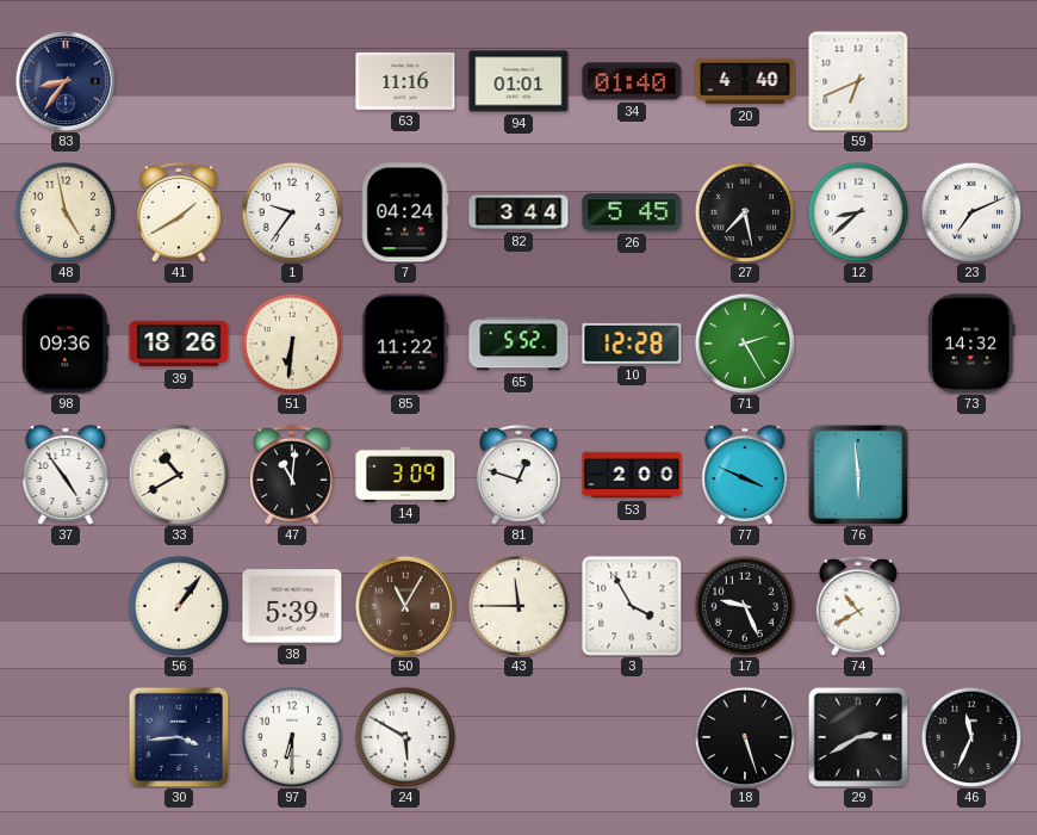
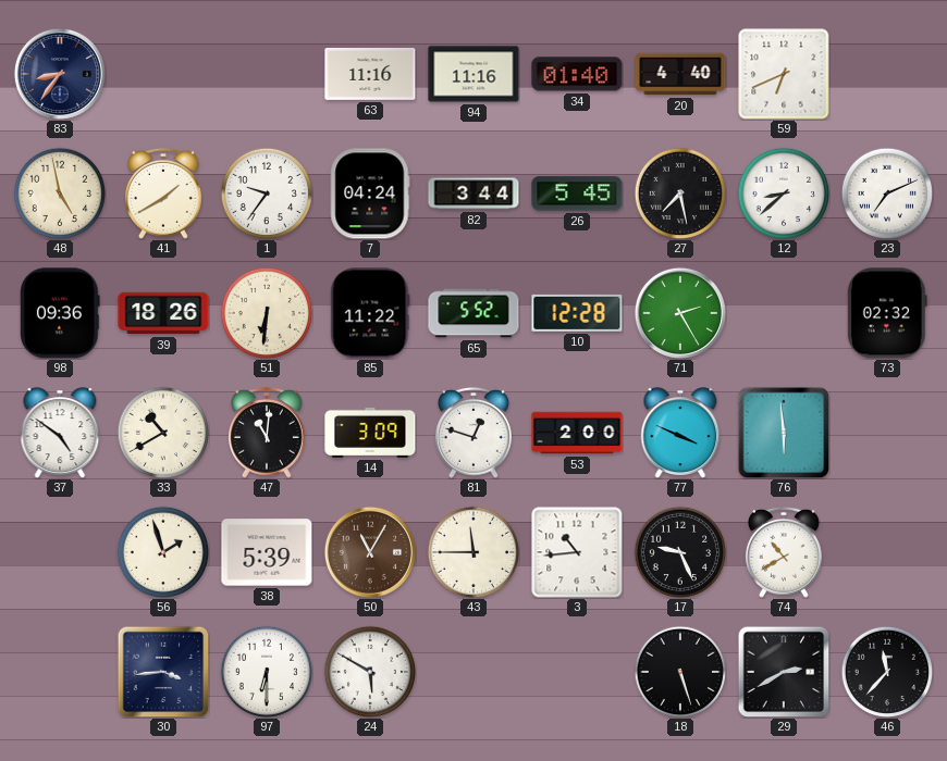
94: 01:01 -> 11:16
73: 14:32 -> 02:32
37: 4:54 -> 4:51
56: 1:06 -> 1:57
3: 3:55 -> 10:44
46: 11:34 -> 11:37
